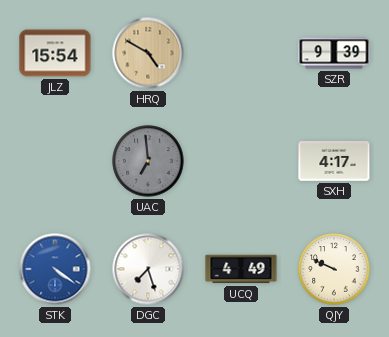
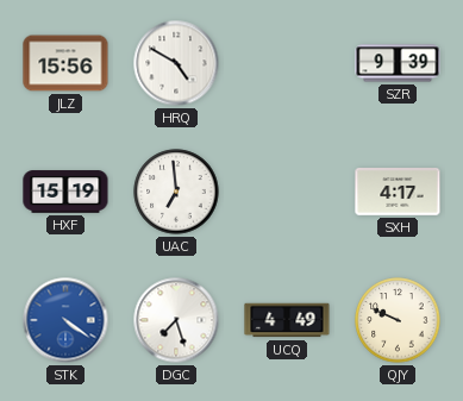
JLZ: 15:54 -> 15:56
HRQ dial: champagne -> white
HXF: none -> 15:19
UAC dial: grey -> white
